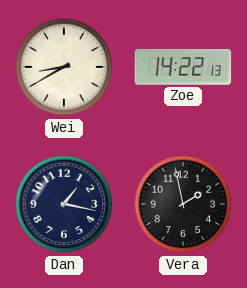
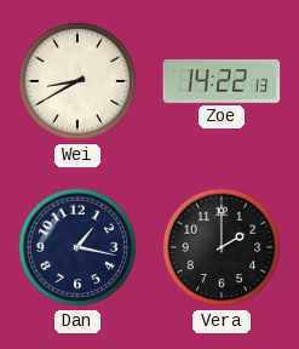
Vera: 1:58 -> 2:00
